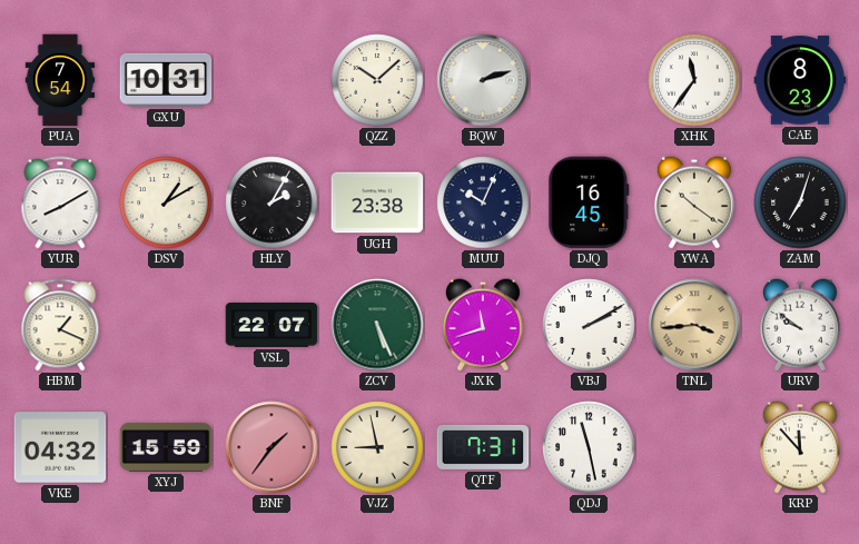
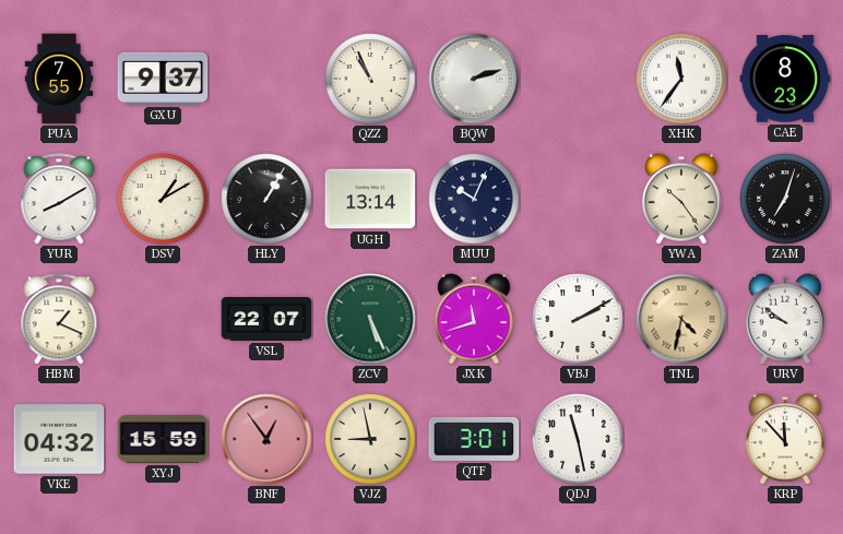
PUA: 7:54 -> 7:55
GXU: 10:31 -> 9:37
QZZ: 10:08 -> 10:56
HLY: 2:05 -> 1:05
UGH: 23:38 -> 13:14
DJQ: 16:45 -> none
YWA: 10:21 -> 10:24
TNL: 3:44 -> 4:32
BNF: 1:36 -> 12:54
QTF: 7:31 -> 3:01
